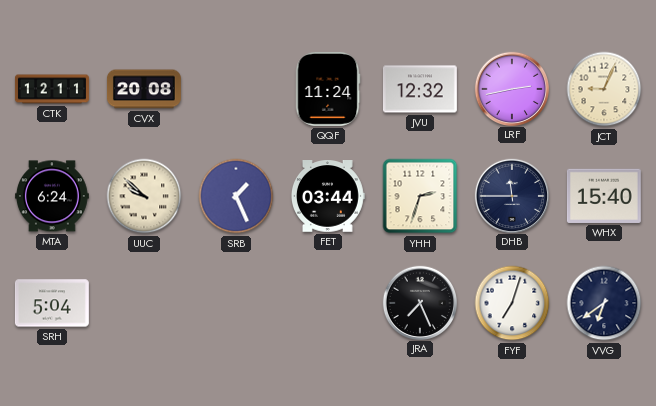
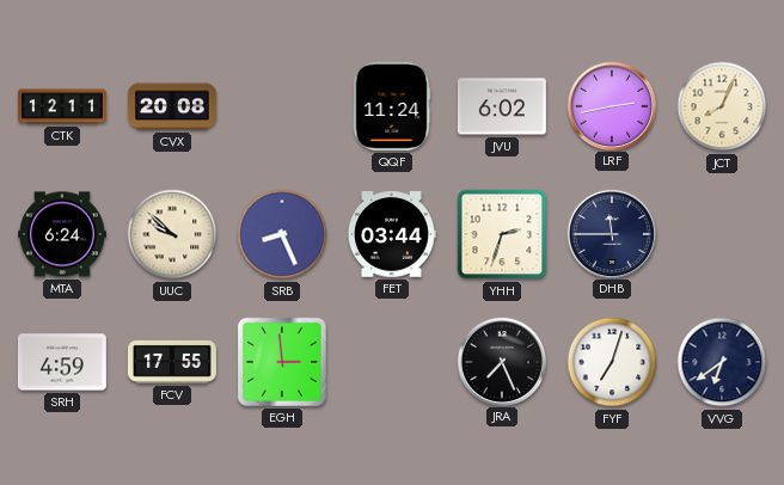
JVU: 12:32 -> 6:02
JCT: 9:04 -> 8:04
SRB: 1:26 -> 8:26
WHX: 15:40 -> none
SRH: 5:04 -> 4:59
FCV: none -> 17:55
EGH: none -> 2:59
